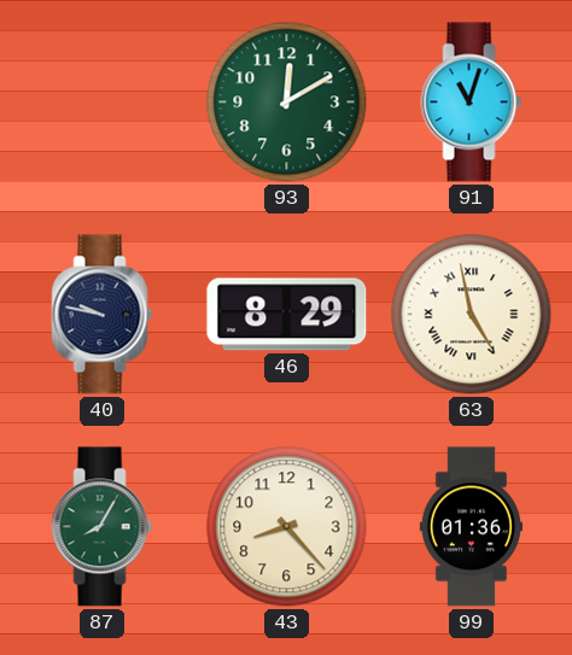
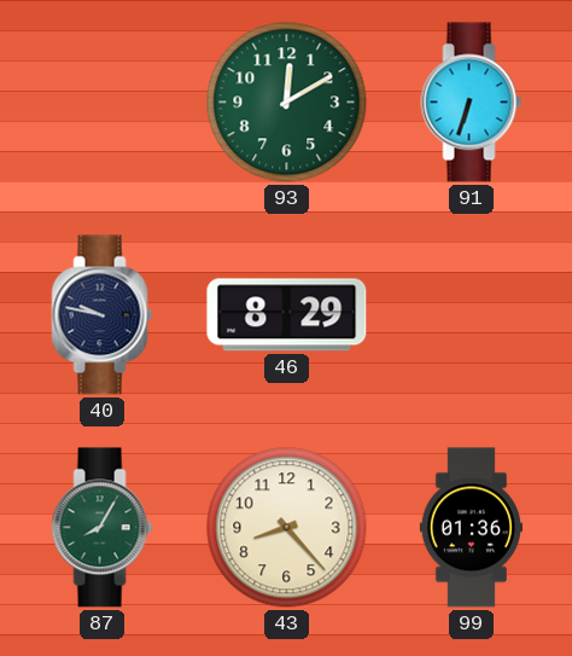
91: 11:03 -> 6:33
63: 4:58 -> none
